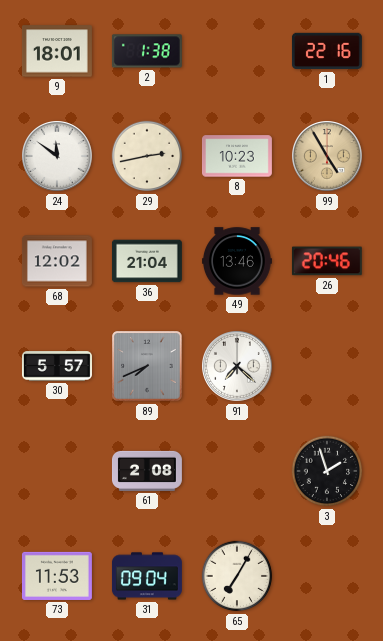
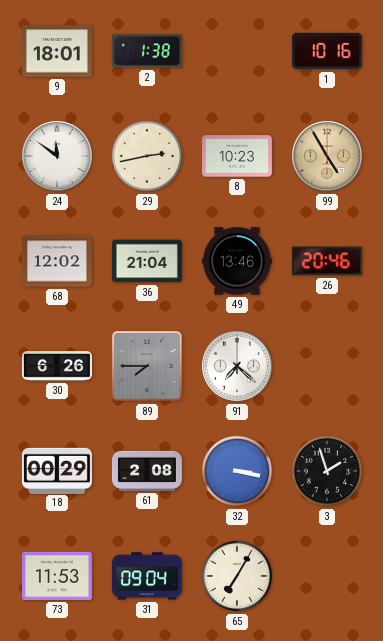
1: 22:16 -> 10:16
30: 5:57 -> 6:26
89: 7:41 -> 7:45
18: none -> 00:29
32: none -> 3:17
